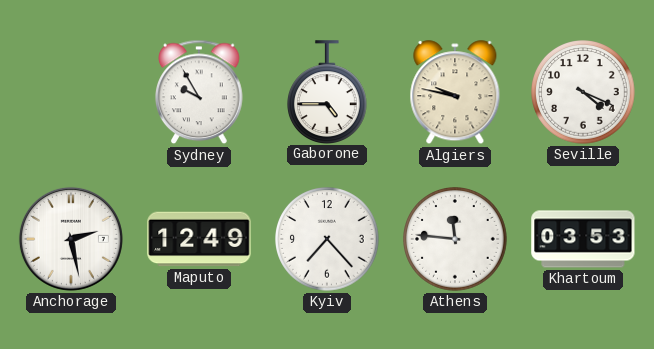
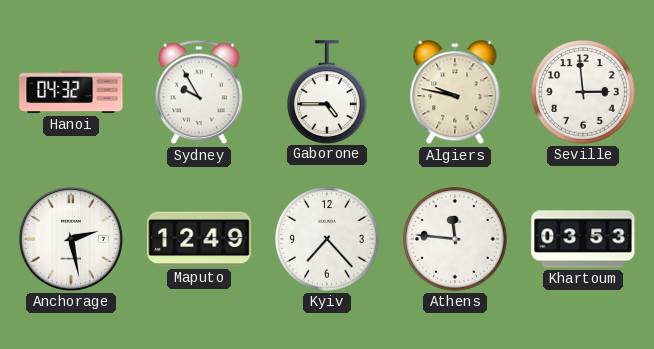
Hanoi: none -> 04:32
Seville: 4:19 -> 2:59
